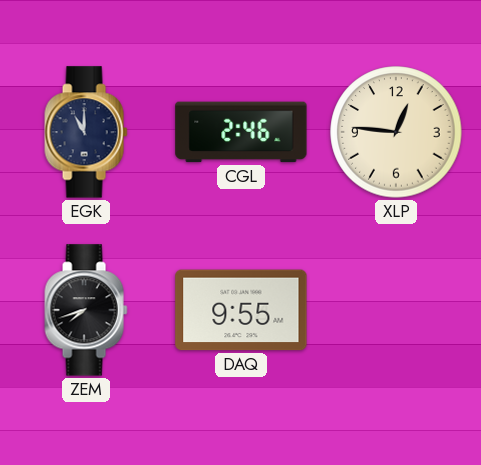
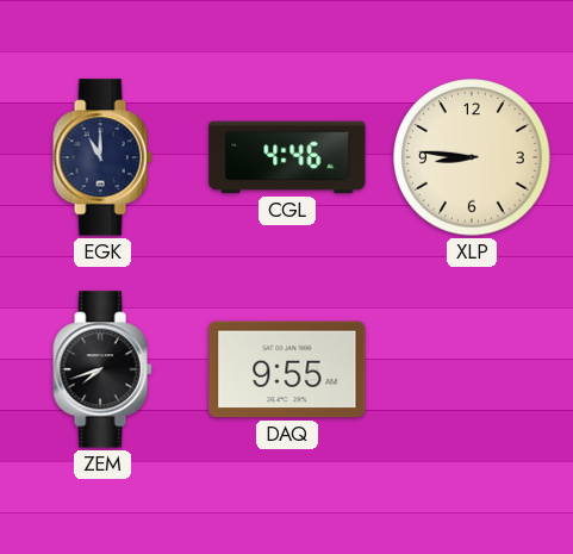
CGL: 2:46 -> 4:46
XLP: 12:46 -> 8:46
